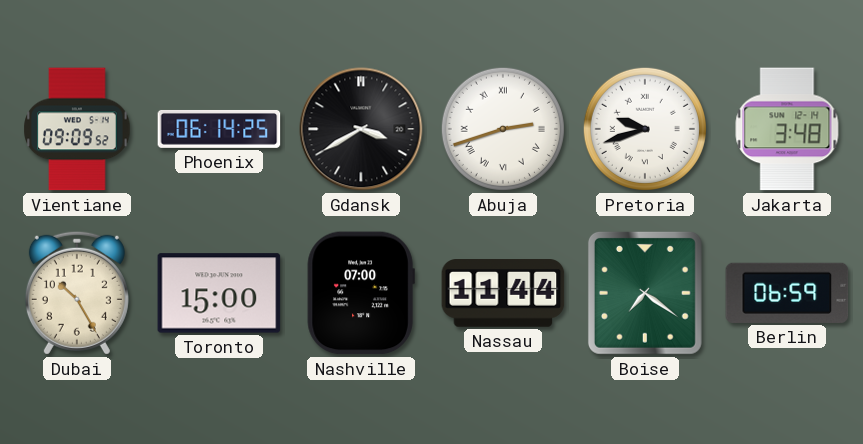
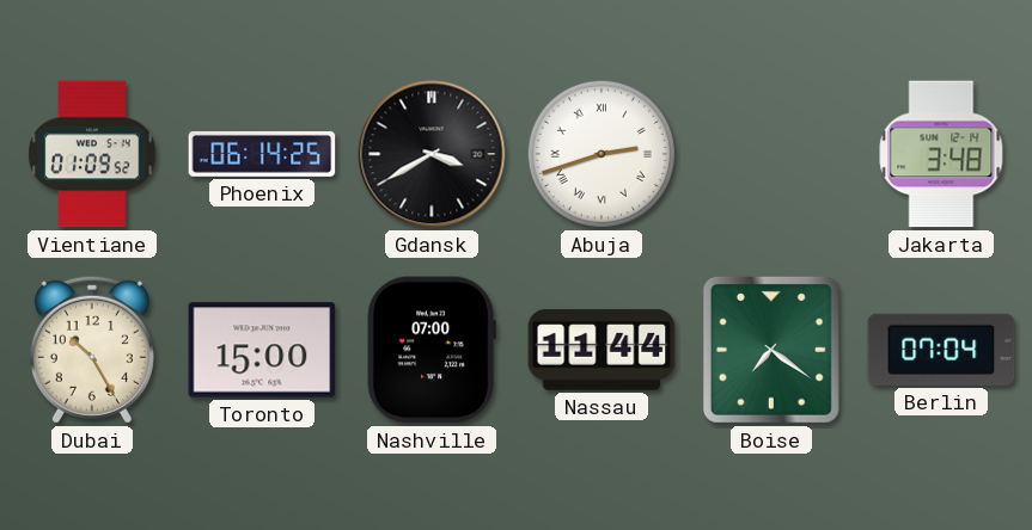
Vientiane: 09:09 -> 01:09
Pretoria: 9:42 -> none
Berlin: 06:59 -> 07:04
